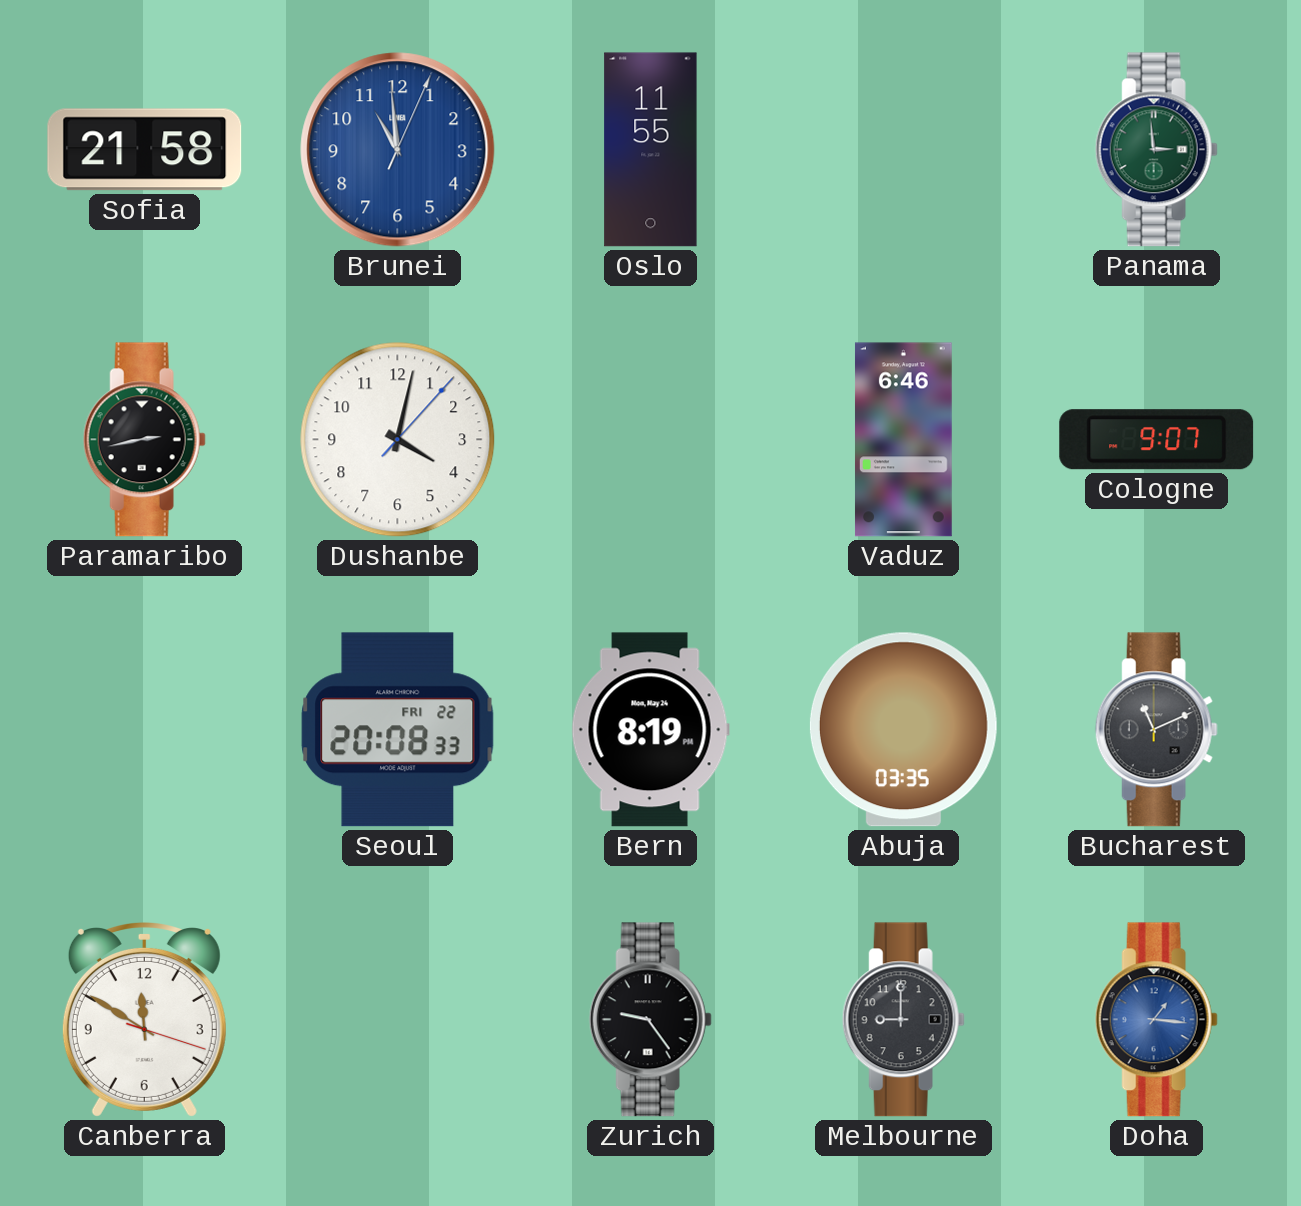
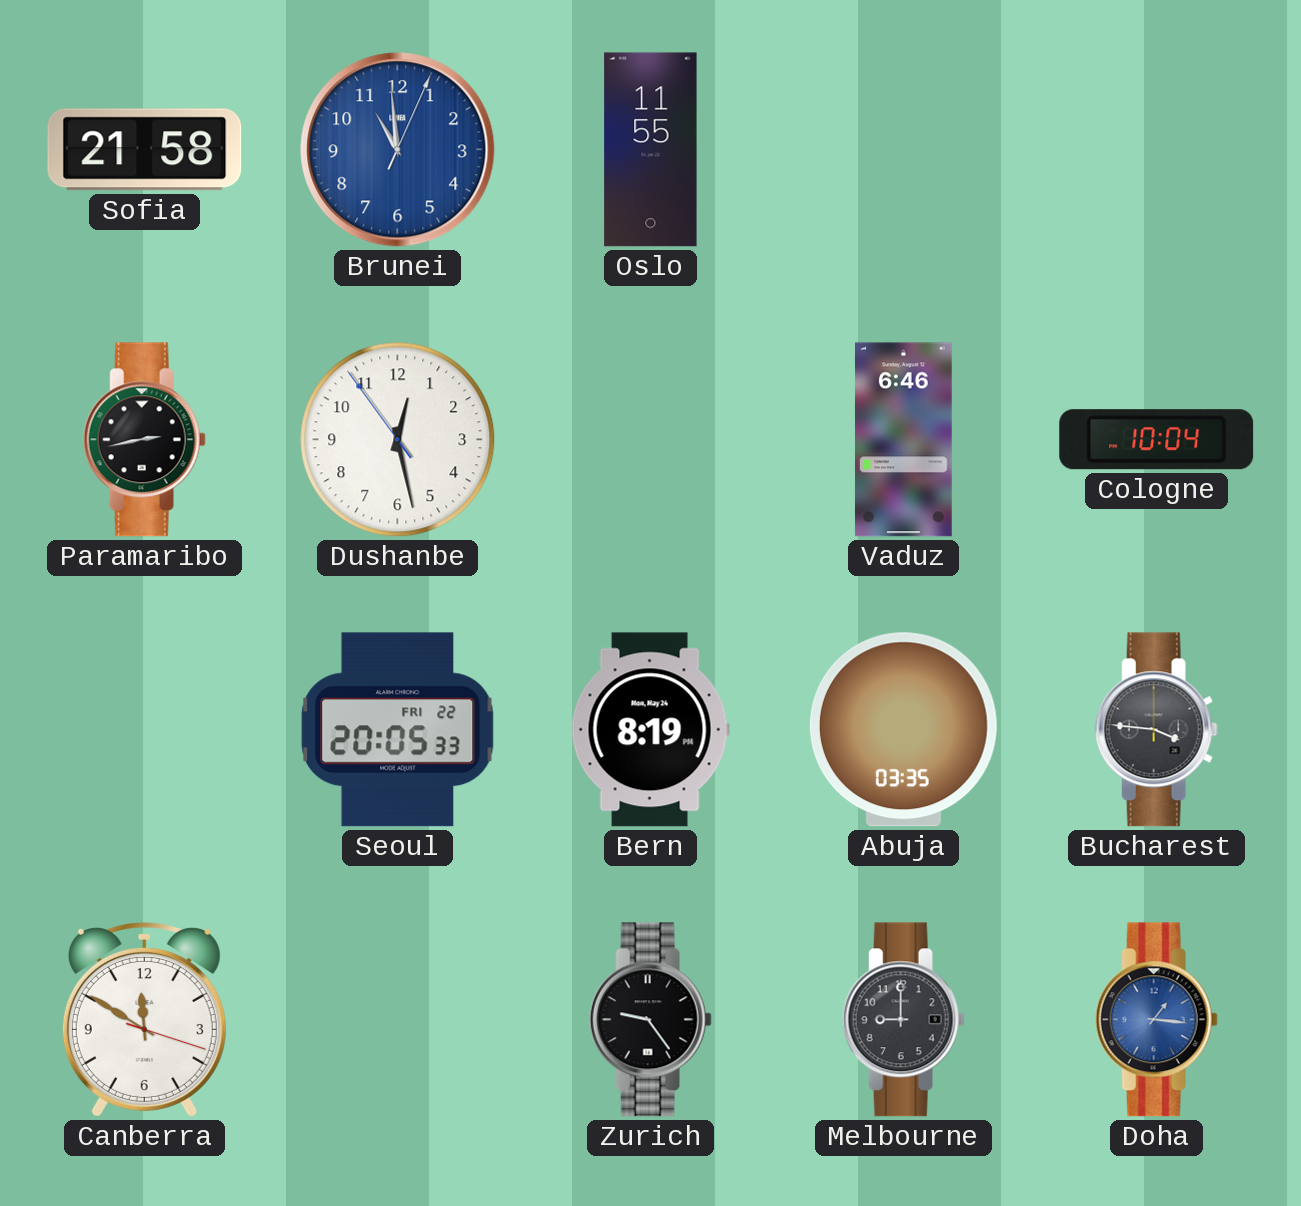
Panama: 2:59 -> none
Dushanbe: 4:02 -> 12:27
Cologne: 9:07 -> 10:04
Seoul: 20:08 -> 20:05
Bucharest: 11:11 -> 3:46
